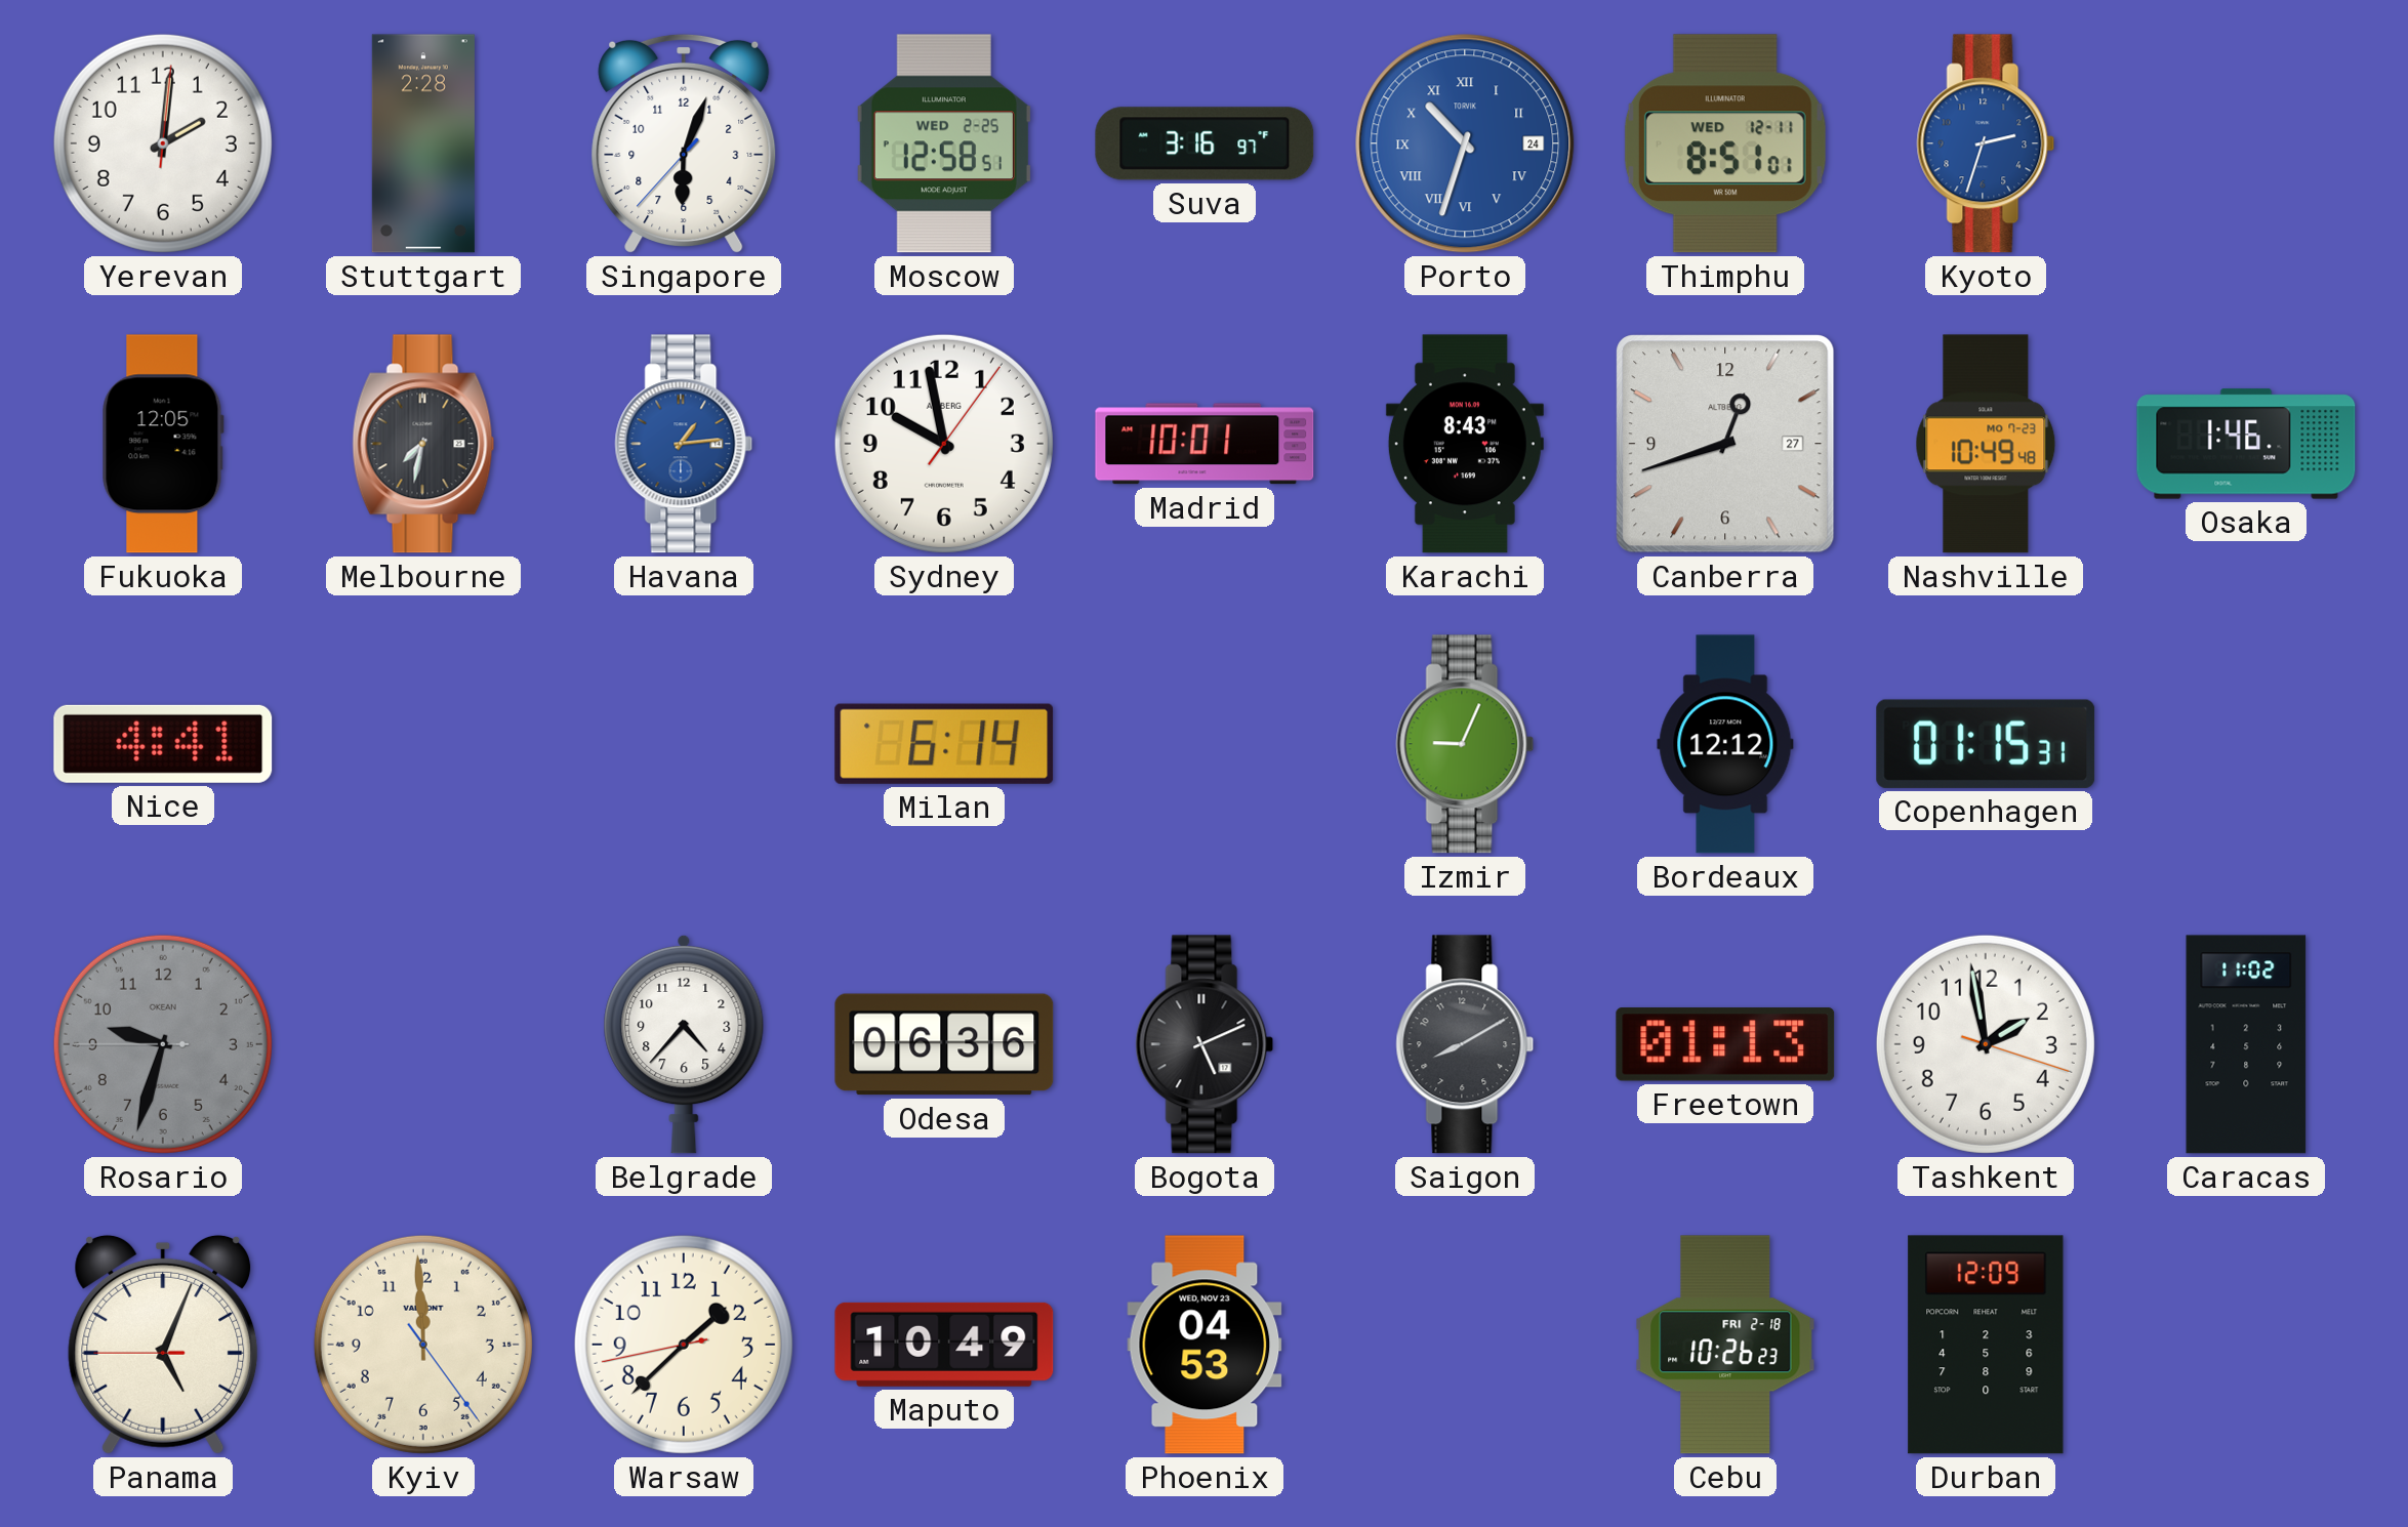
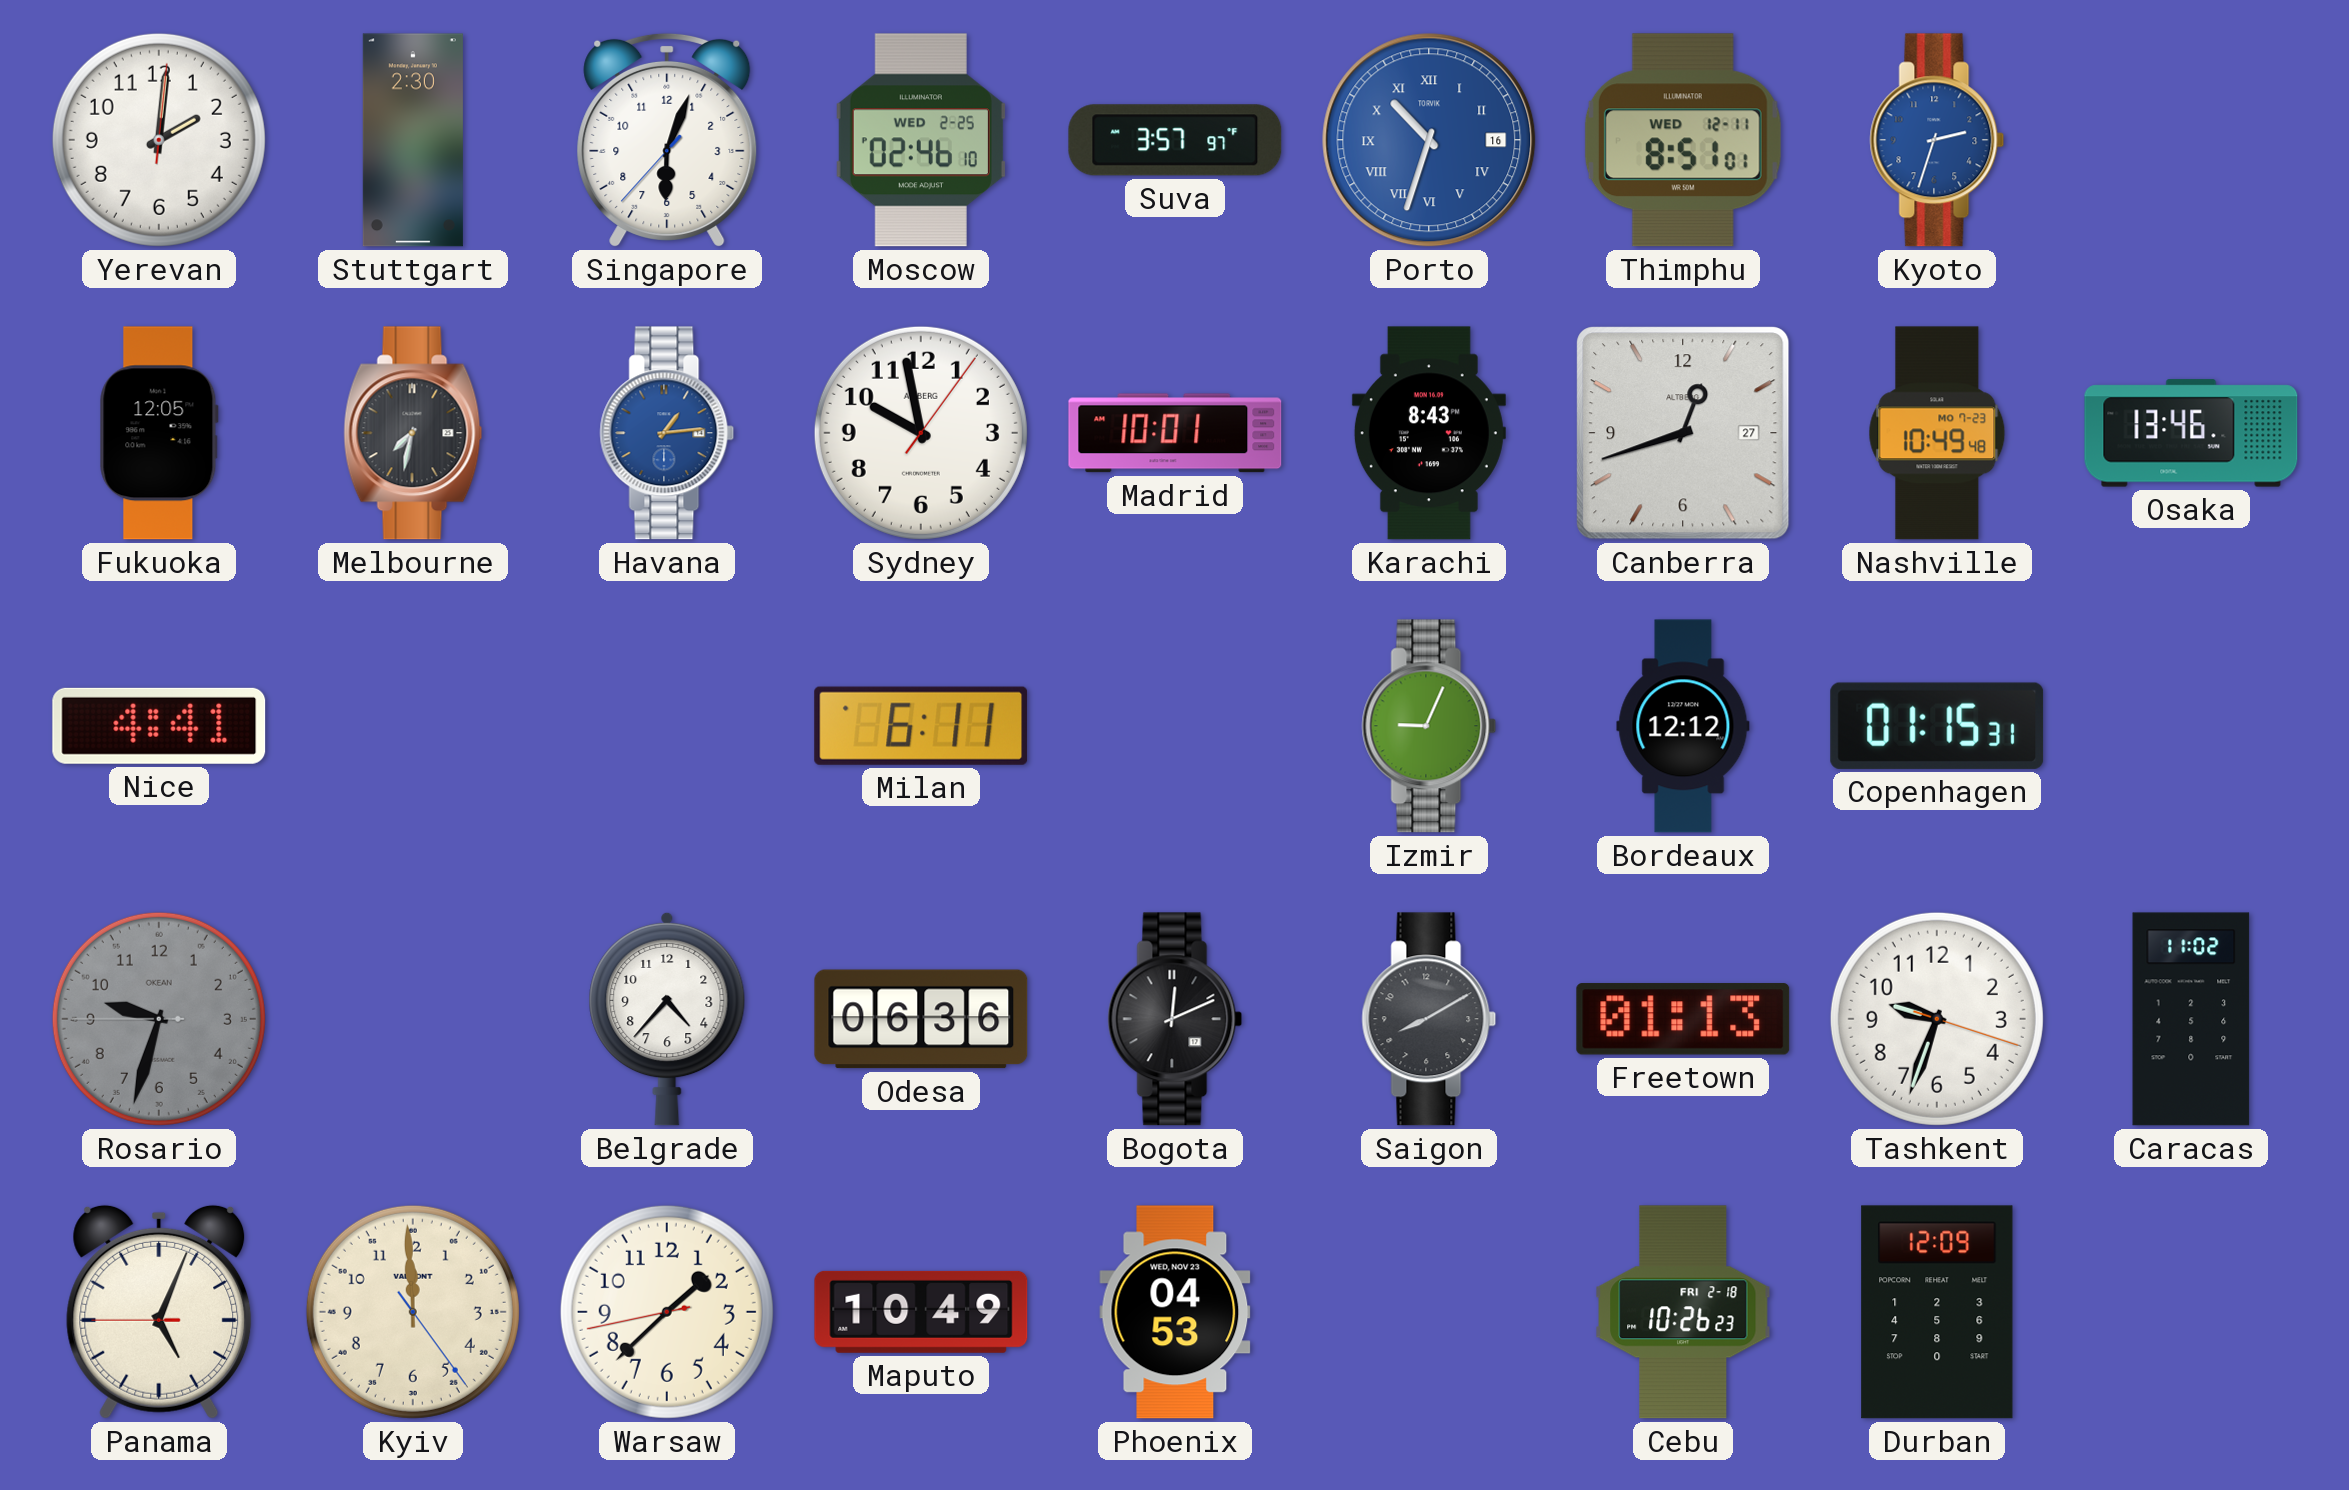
Stuttgart: 2:28 -> 2:30
Moscow: 12:58 -> 02:46
Suva: 3:16 -> 3:57
Porto date: 24 -> 16
Osaka: 1:46 -> 13:46
Milan: 6:14 -> 6:11
Bogota: 5:11 -> 12:11
Tashkent: 1:58 -> 9:33
